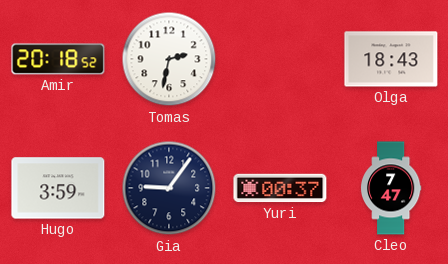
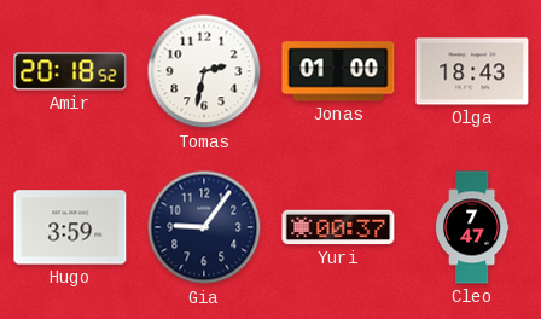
Jonas: none -> 01:00
